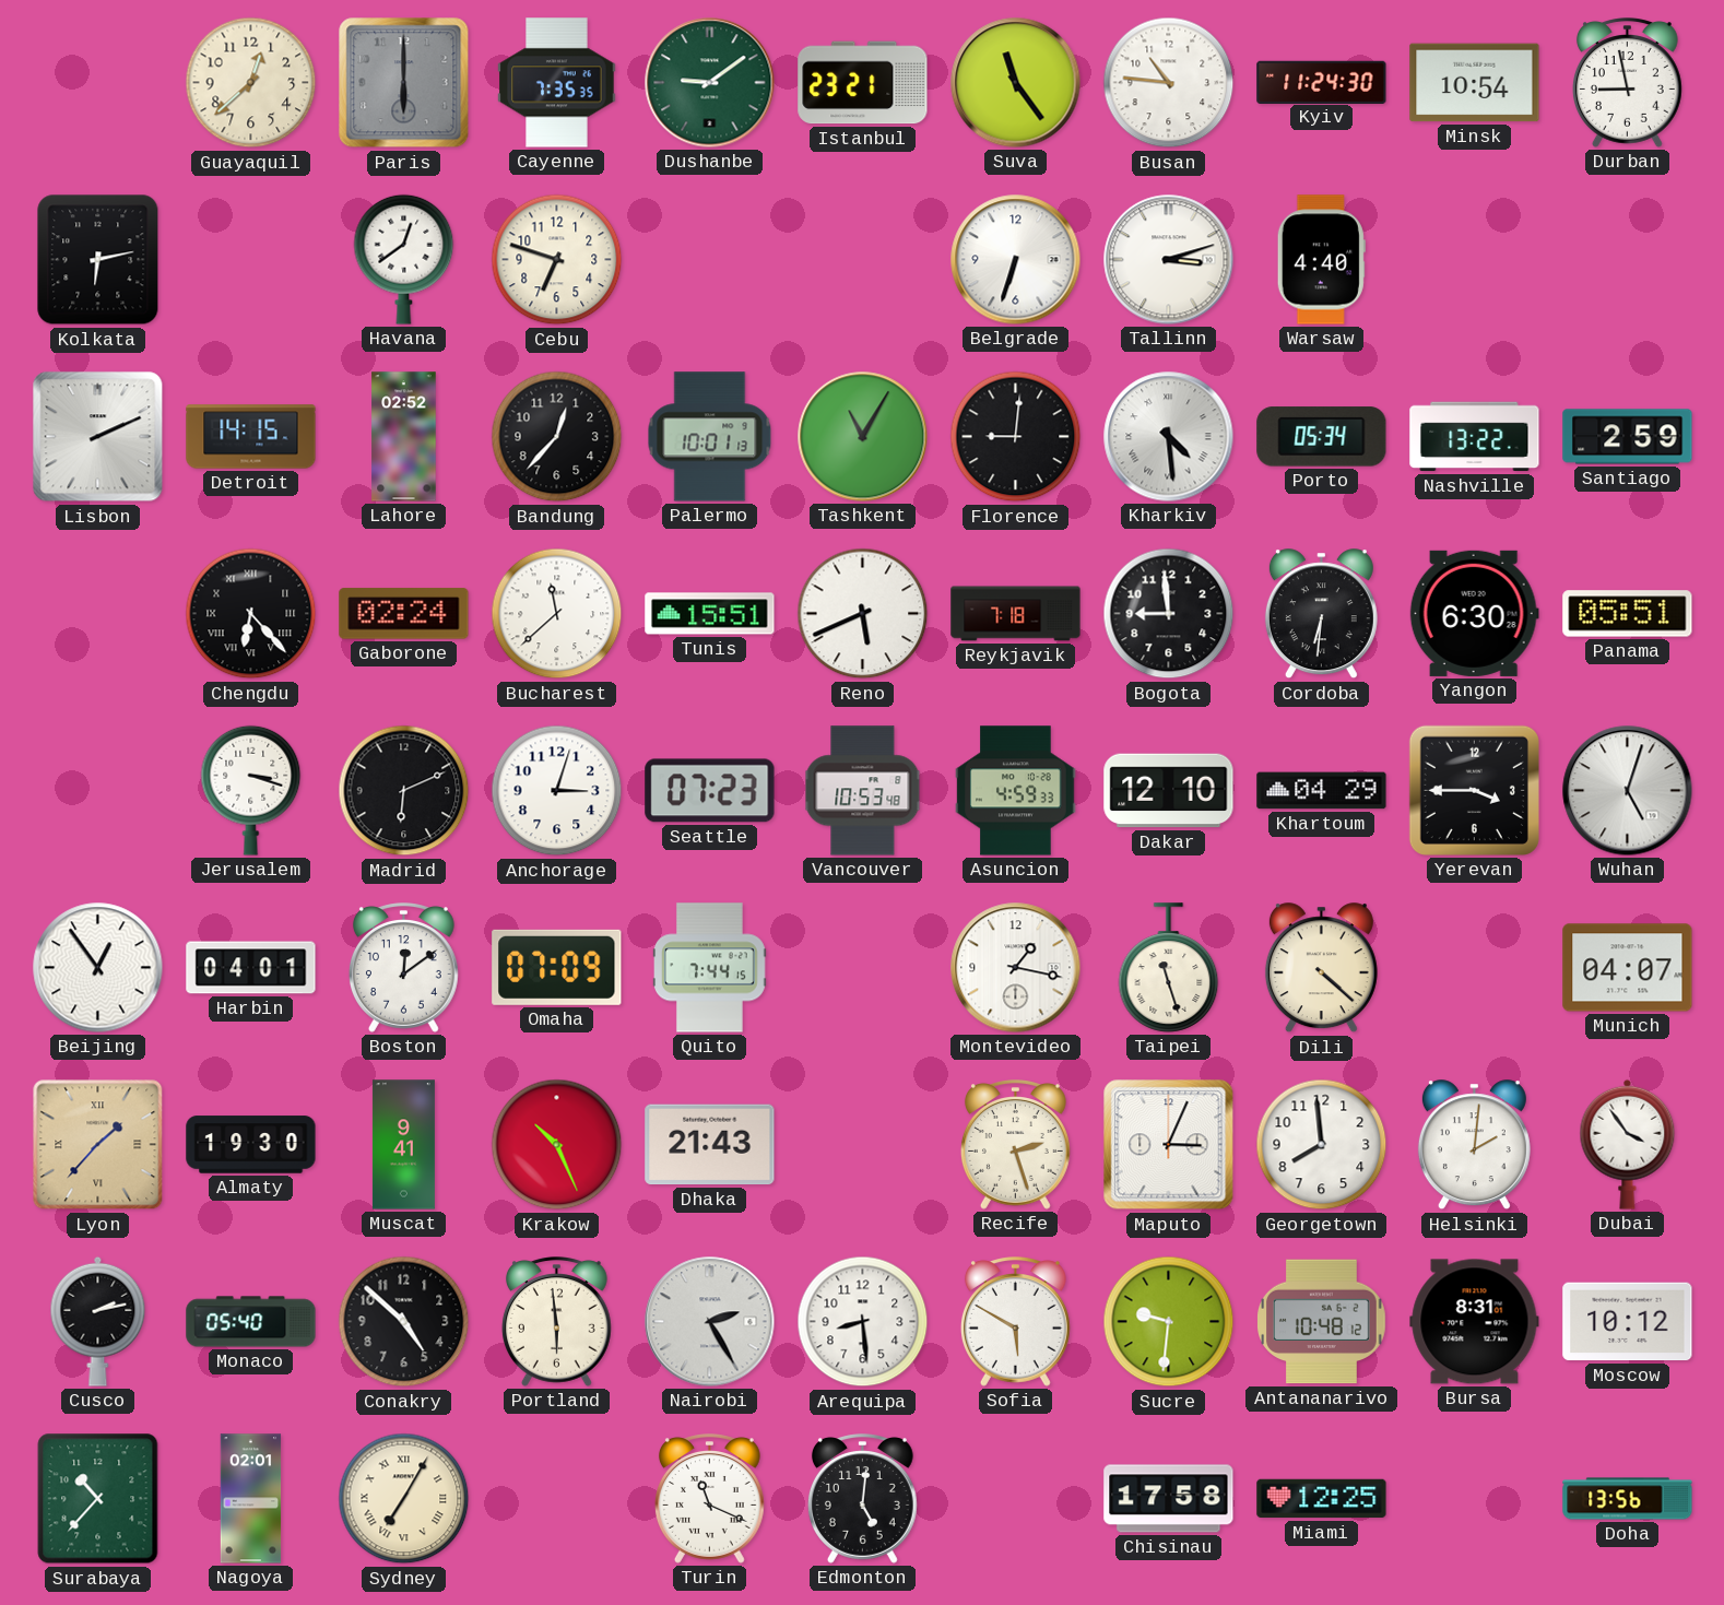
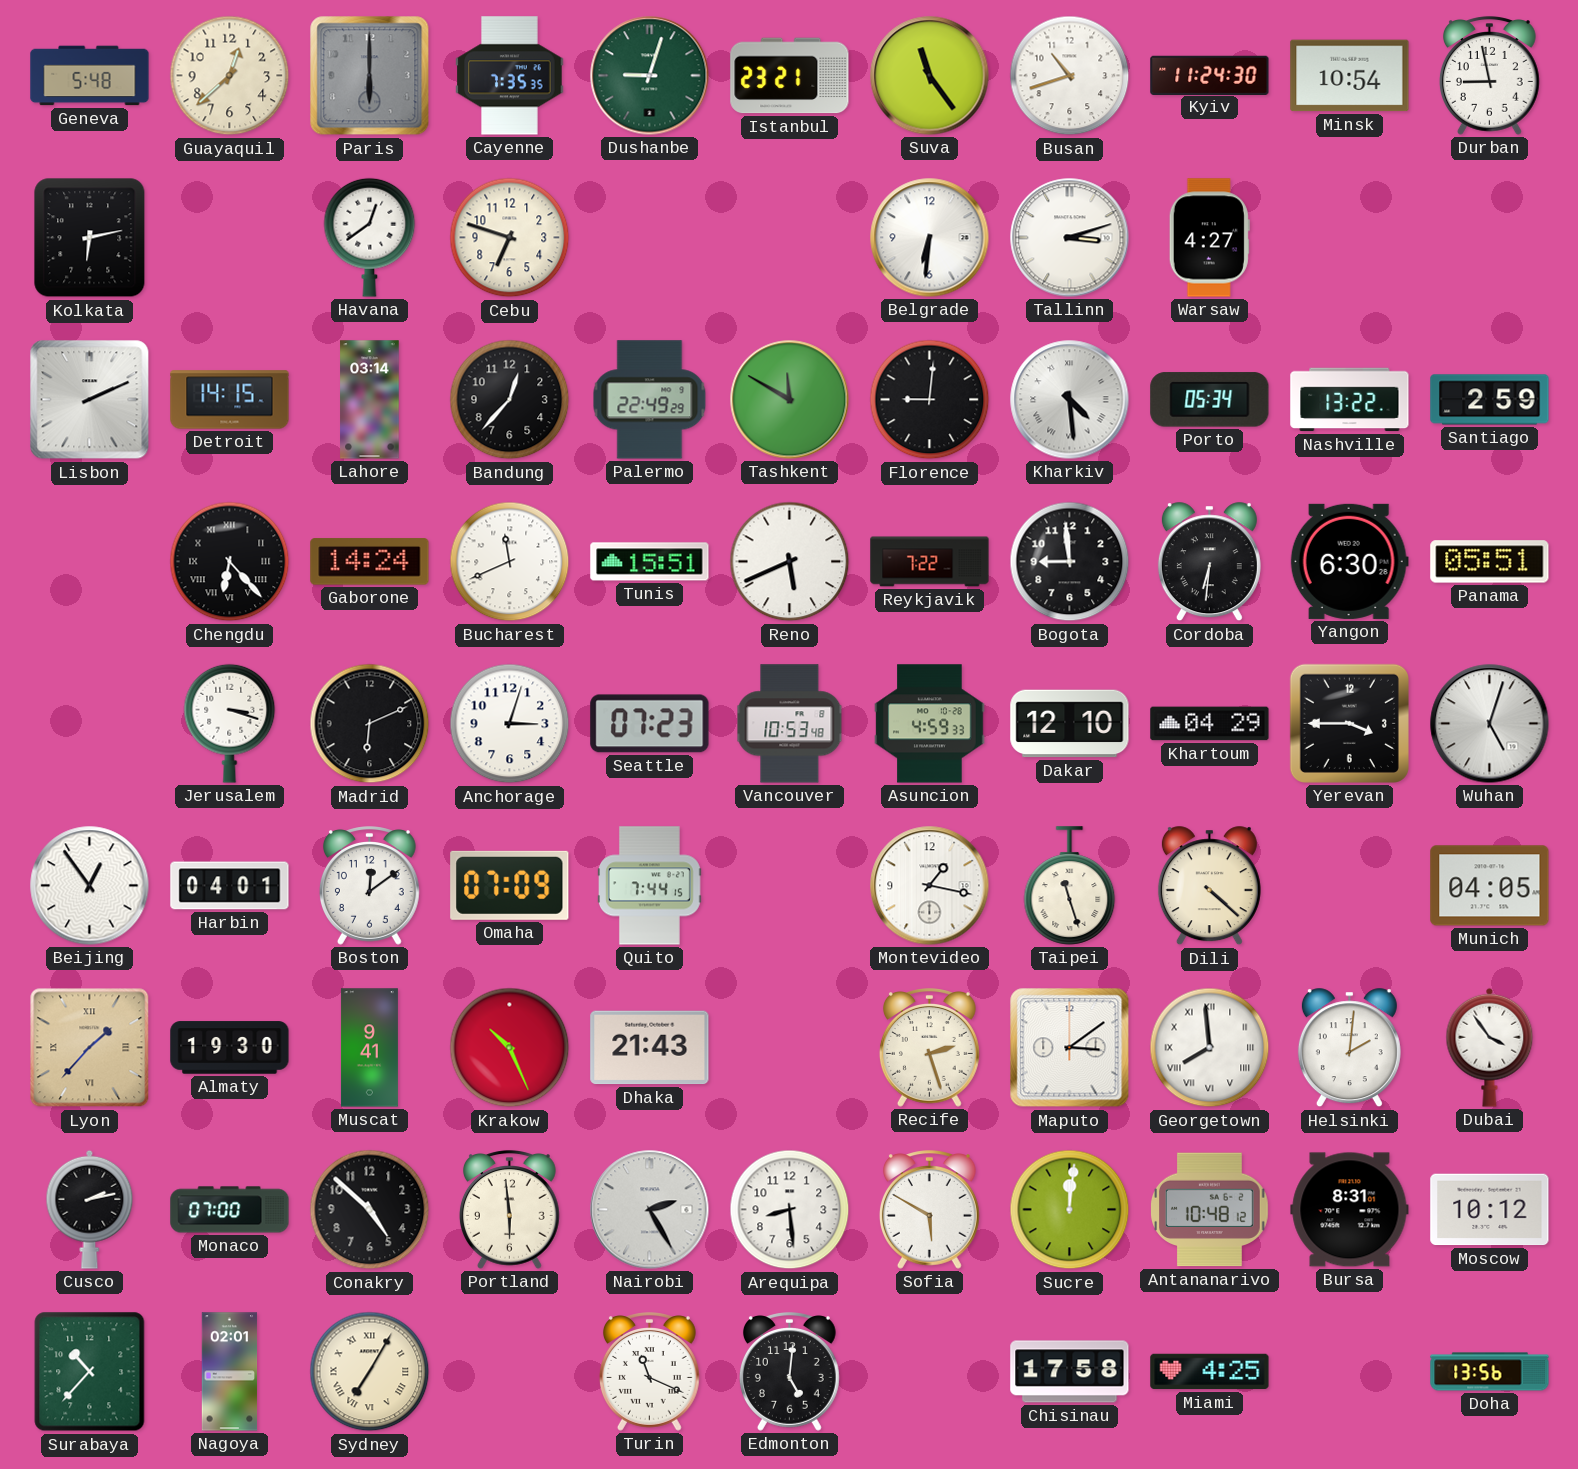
Geneva: none -> 5:48
Dushanbe: 9:09 -> 9:03
Busan: 10:46 -> 10:42
Belgrade: 6:33 -> 6:31
Warsaw: 4:40 -> 4:27
Lahore: 02:52 -> 03:14
Palermo: 10:01 -> 22:49
Tashkent: 11:05 -> 11:50
Gaborone: 02:24 -> 14:24
Bucharest: 11:38 -> 11:41
Reykjavik: 7:18 -> 7:22
Munich: 04:07 -> 04:05
Maputo: 3:04 -> 3:09
Georgetown numerals: Arabic -> Roman
Monaco: 05:40 -> 07:00
Sucre: 9:31 -> 12:01
Miami: 12:25 -> 4:25
